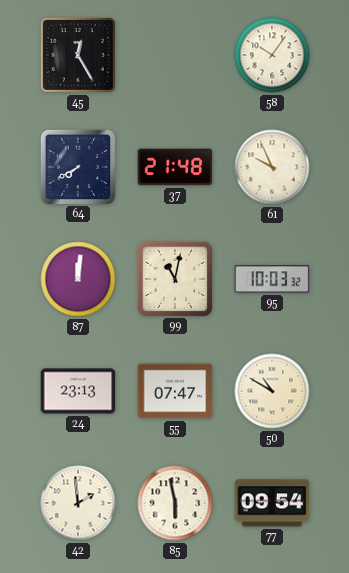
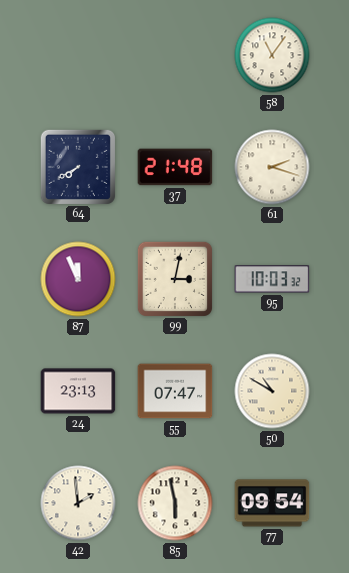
45: 12:25 -> none
58: 10:06 -> 11:06
61: 9:56 -> 2:18
87: 12:01 -> 11:56
99: 11:02 -> 3:02
